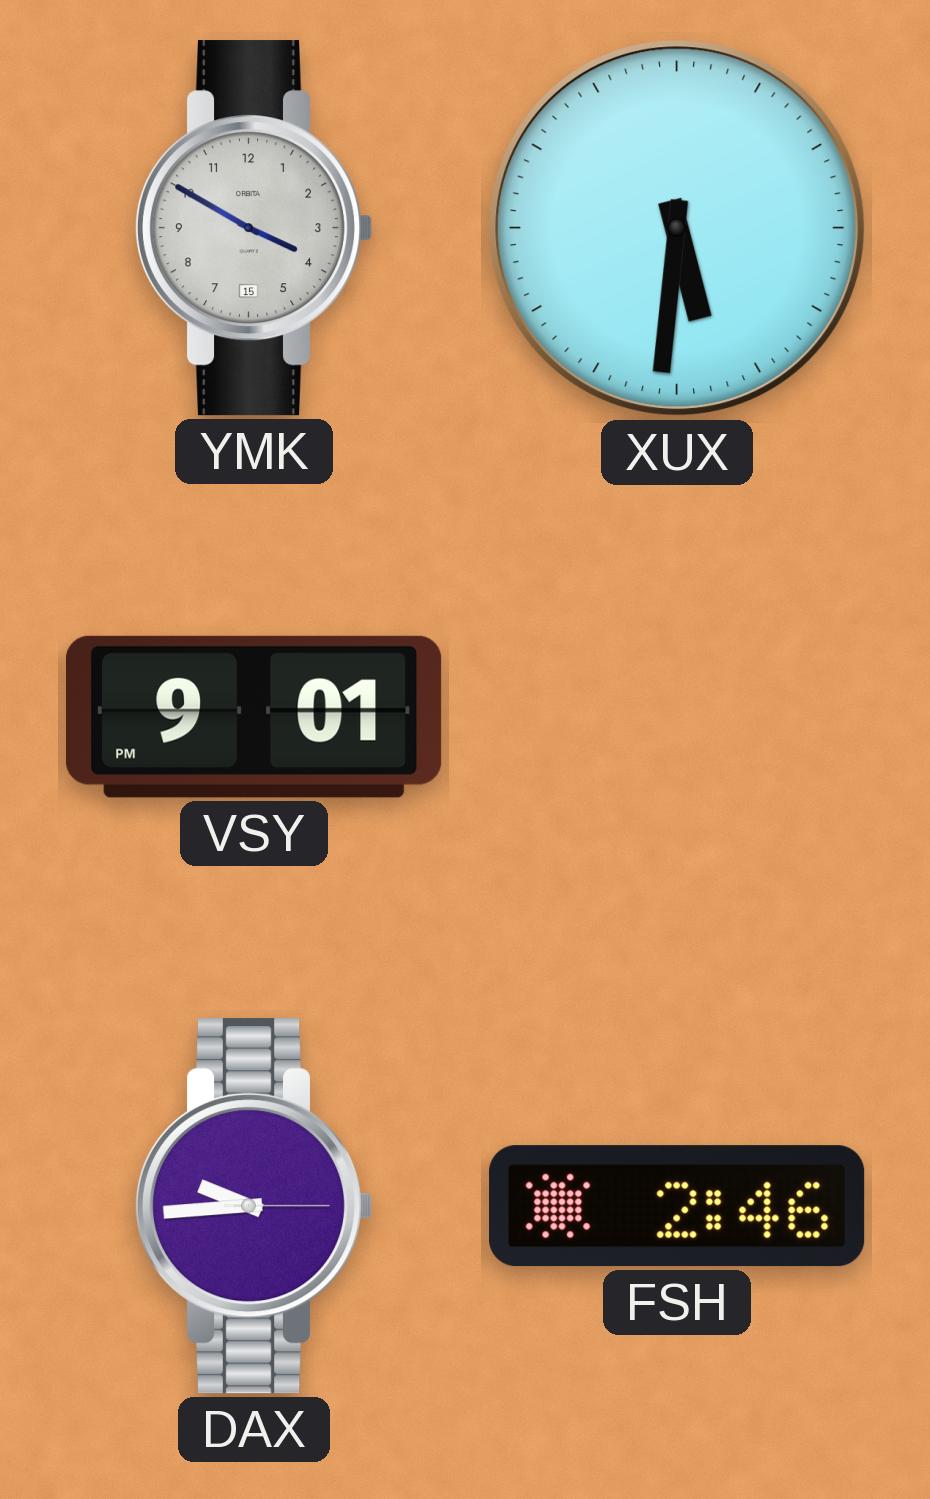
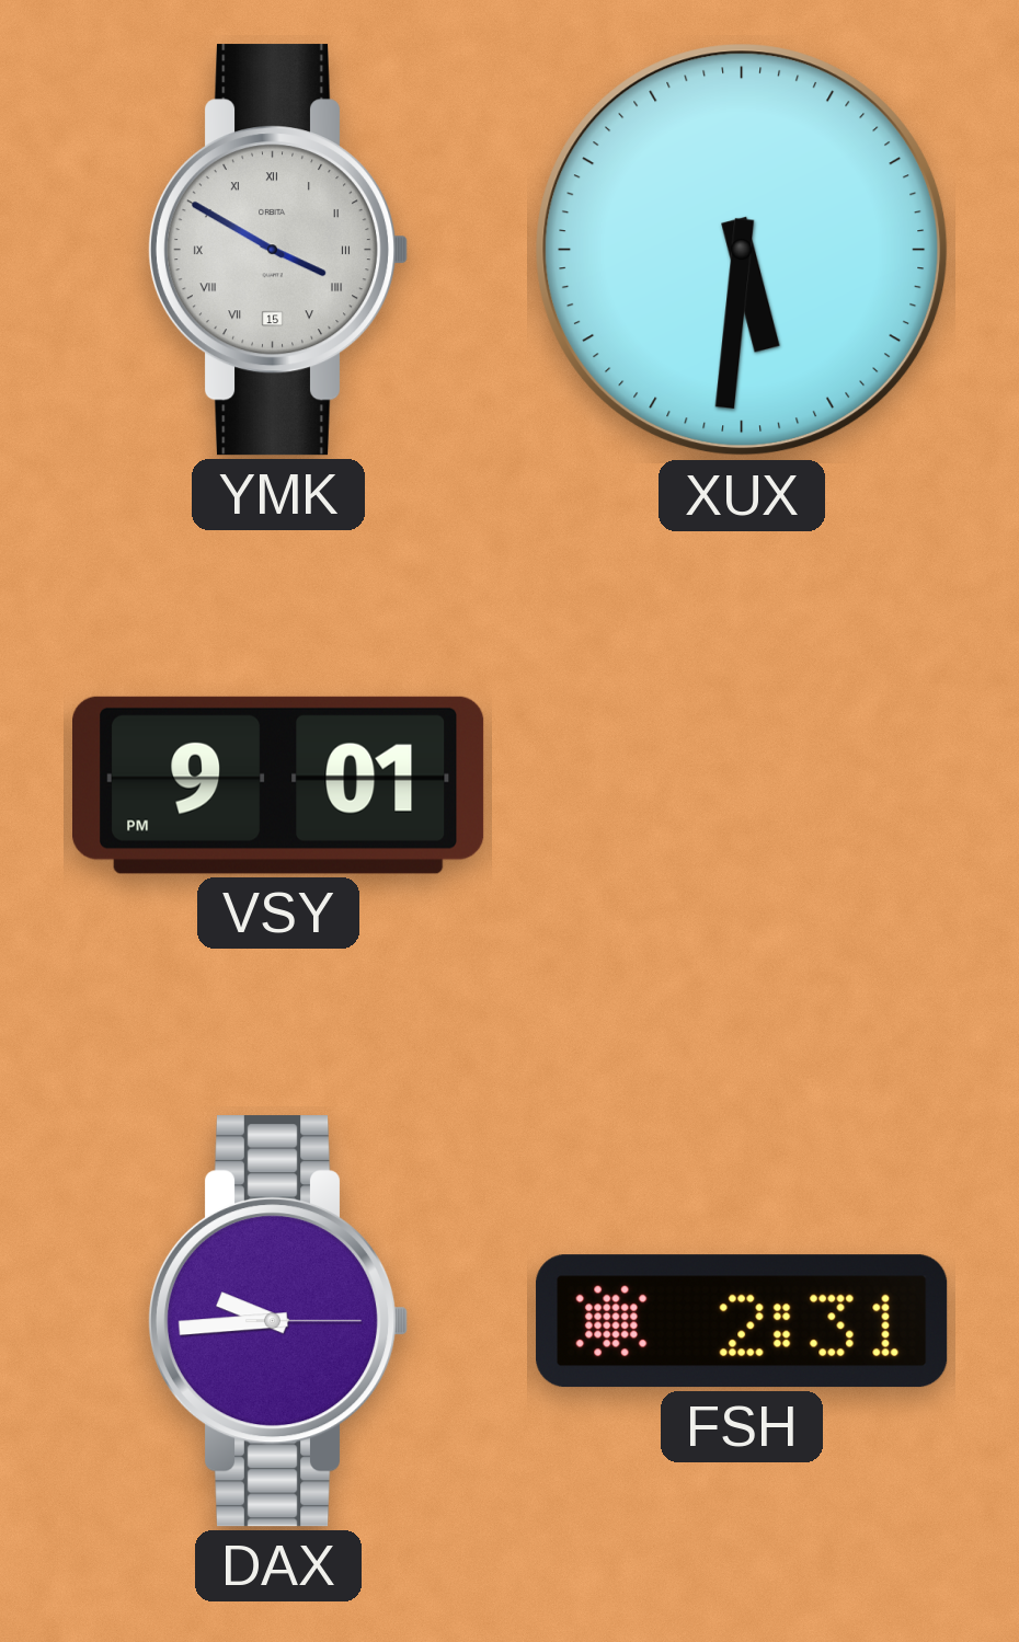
YMK numerals: Arabic -> Roman
FSH: 2:46 -> 2:31
